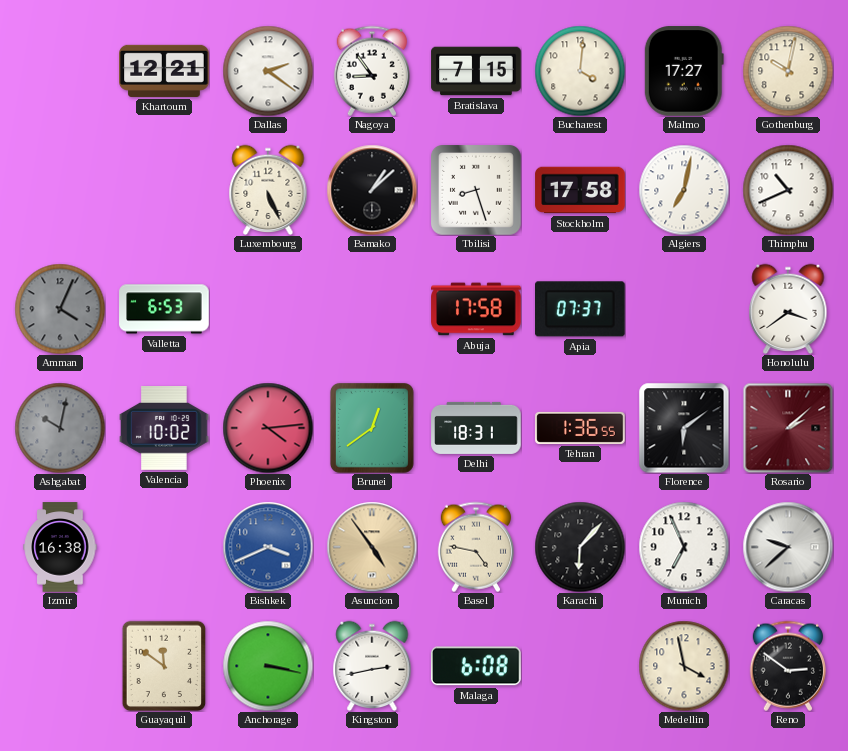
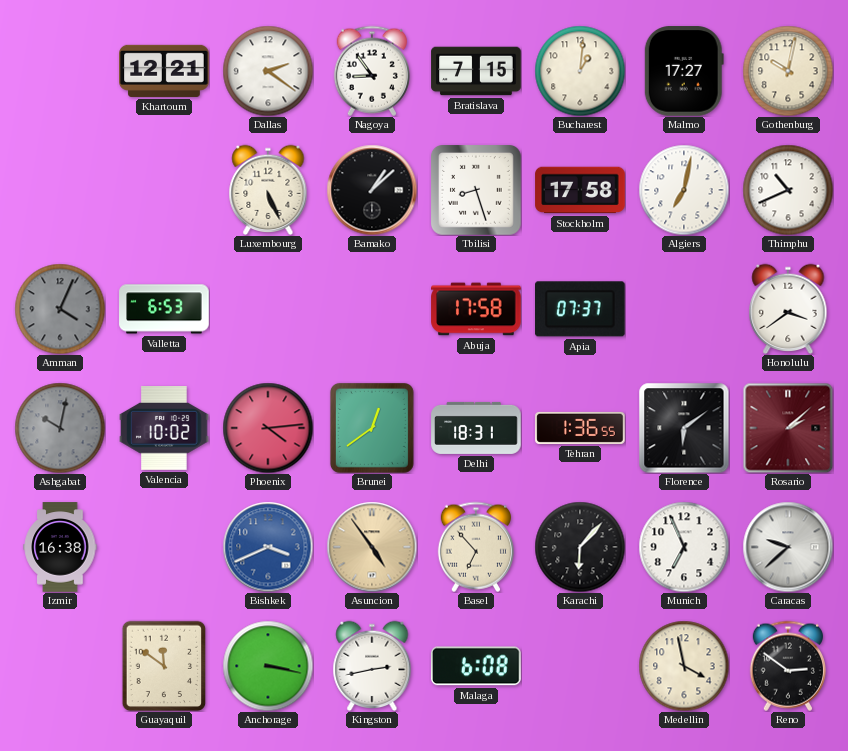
Bucharest: 4:01 -> 1:01
Basel: 4:47 -> 6:53
